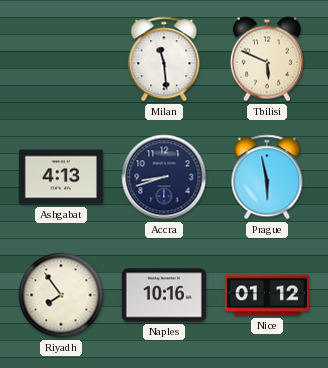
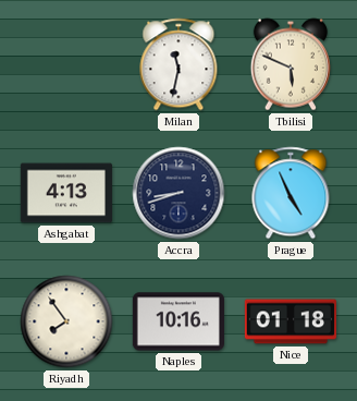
Milan: 11:29 -> 11:32
Prague: 5:58 -> 4:56
Nice: 01:12 -> 01:18
